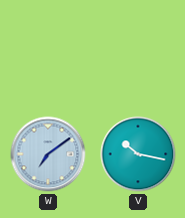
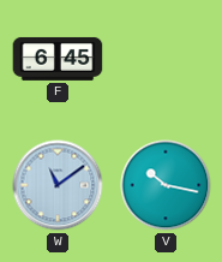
F: none -> 6:45
W: 7:09 -> 11:09
